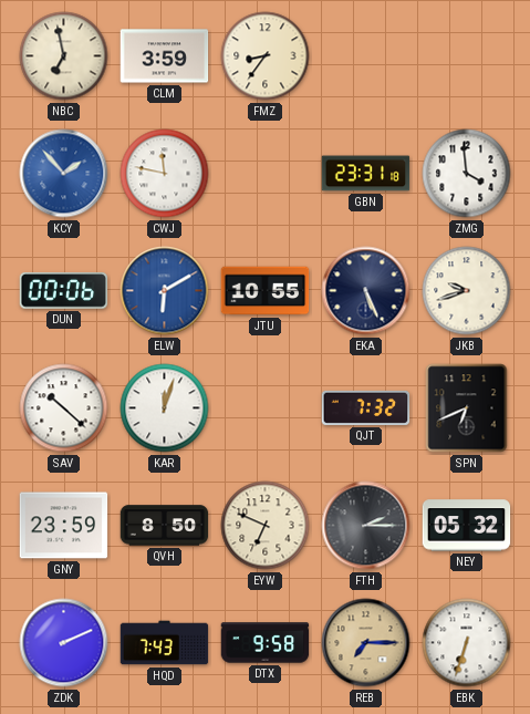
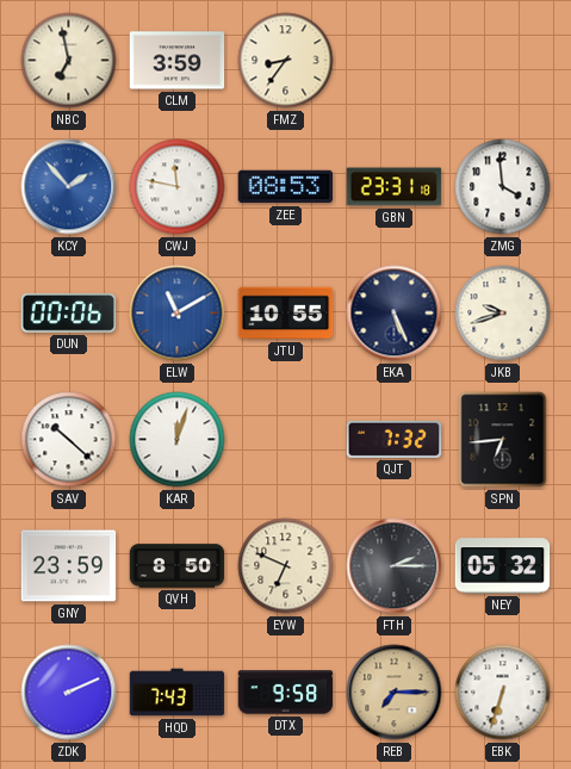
ZEE: none -> 08:53
ELW: 6:10 -> 11:10
SPN: 6:41 -> 6:44
